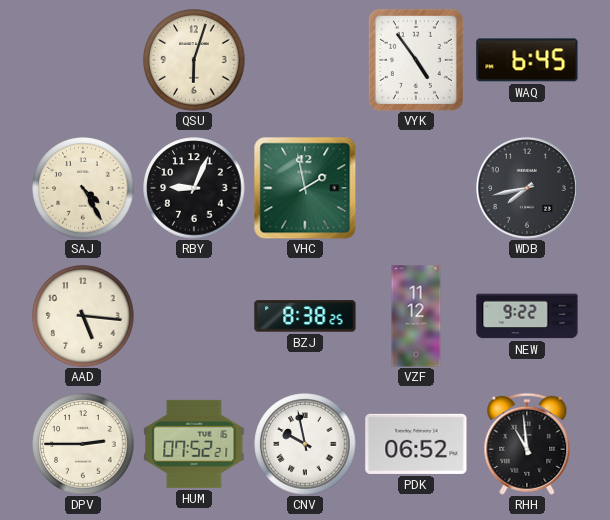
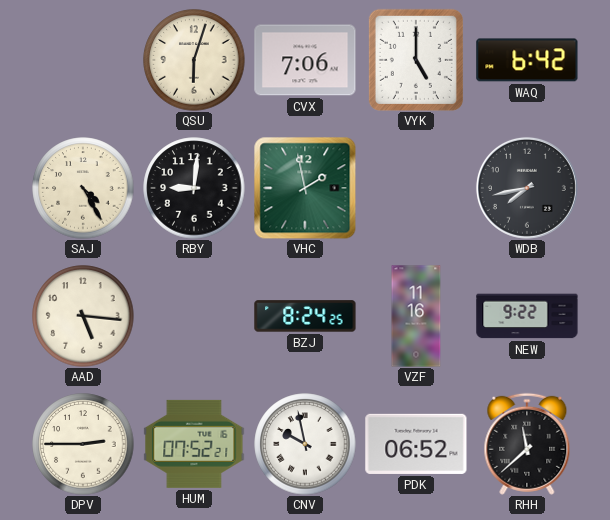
CVX: none -> 7:06
VYK: 4:54 -> 5:00
WAQ: 6:45 -> 6:42
RBY: 9:04 -> 9:01
BZJ: 8:38 -> 8:24
VZF: 11:12 -> 11:16
RHH: 10:59 -> 11:38
